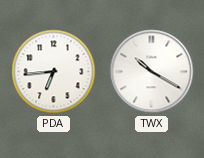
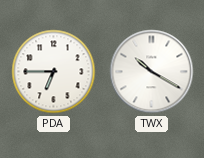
PDA: 6:44 -> 6:45
